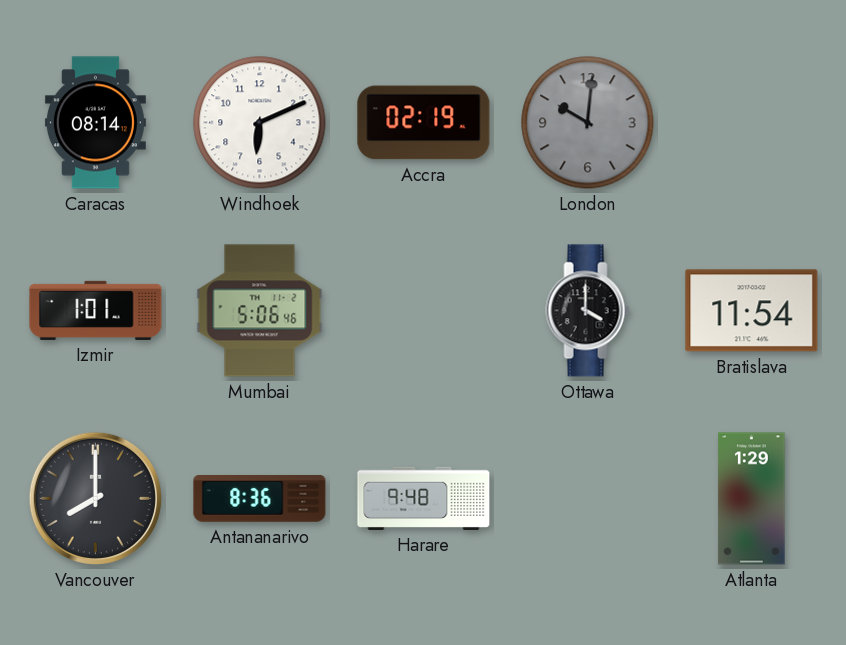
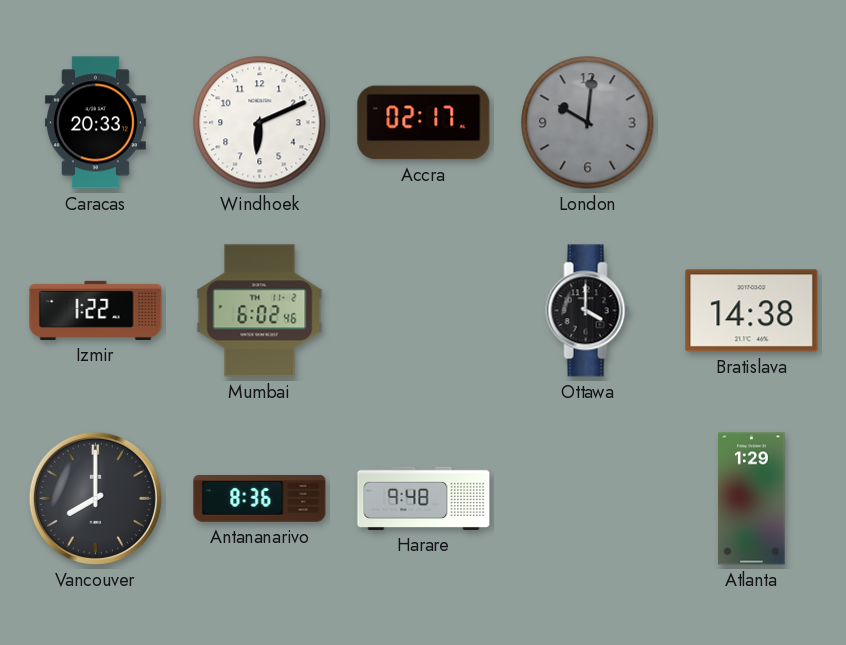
Caracas: 08:14 -> 20:33
Accra: 02:19 -> 02:17
Izmir: 1:01 -> 1:22
Mumbai: 5:06 -> 6:02
Bratislava: 11:54 -> 14:38
